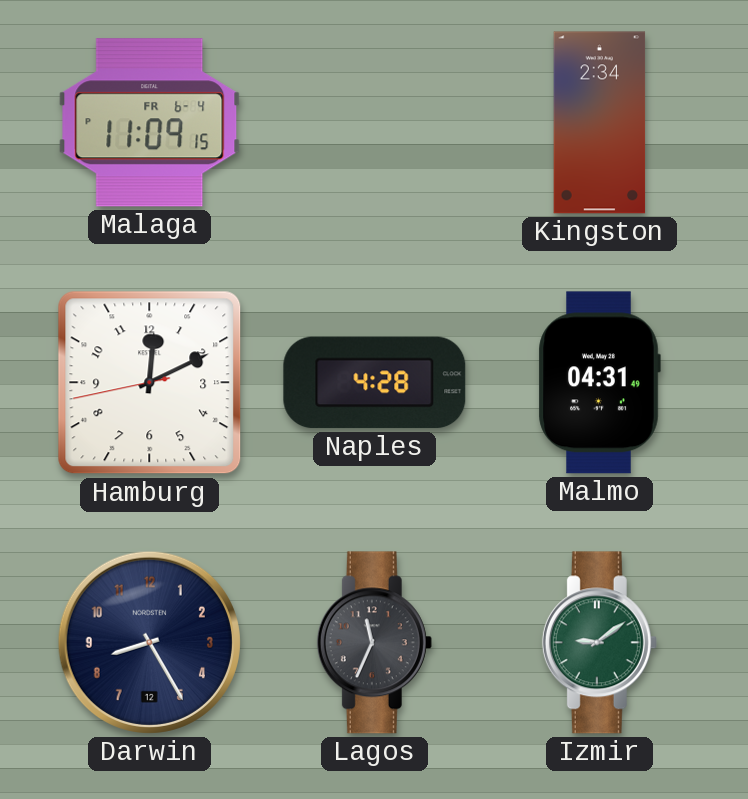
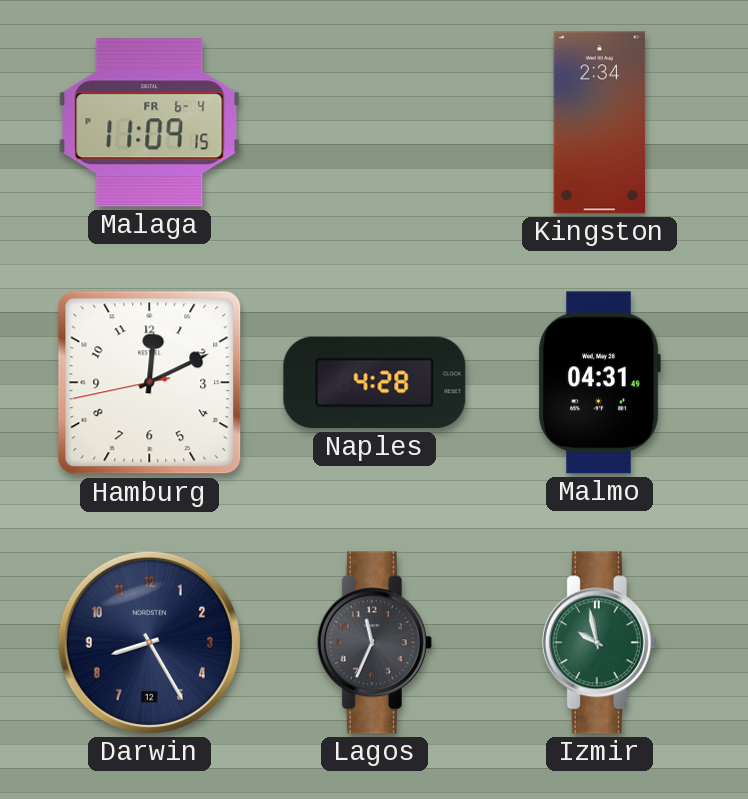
Izmir: 9:09 -> 9:58
